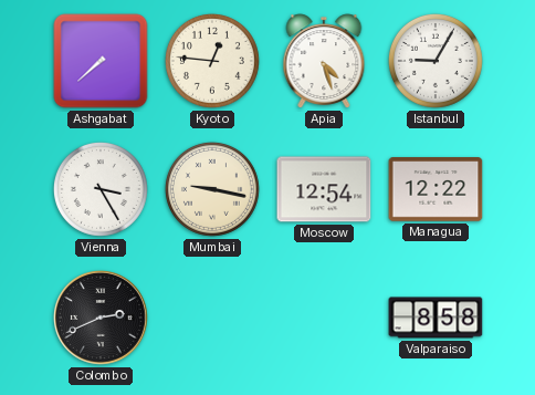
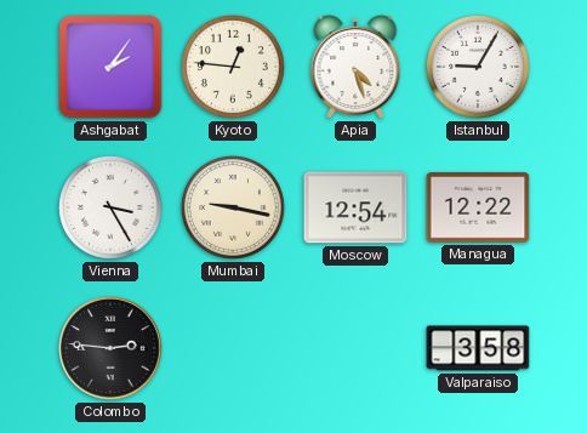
Ashgabat: 7:38 -> 2:06
Colombo: 2:41 -> 2:46
Valparaiso: 8:58 -> 3:58
